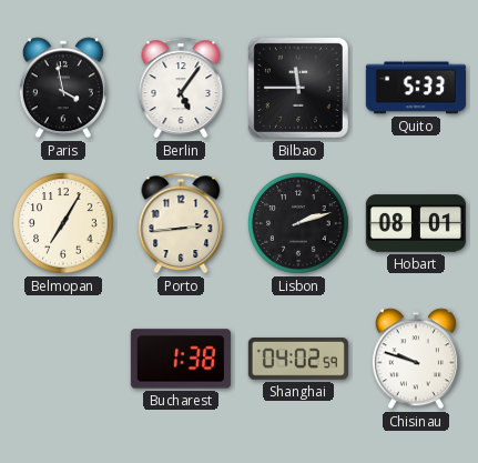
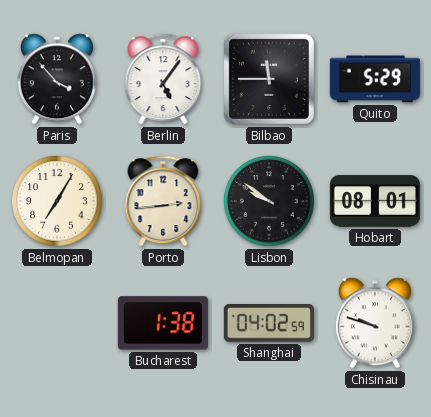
Paris: 3:58 -> 3:53
Quito: 5:33 -> 5:29
Lisbon: 2:12 -> 9:51
